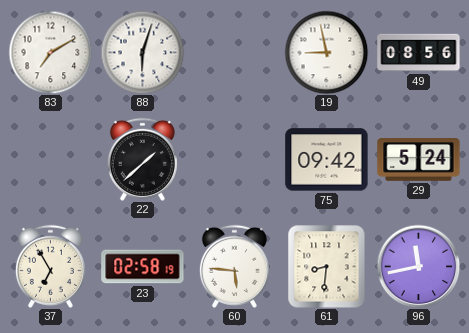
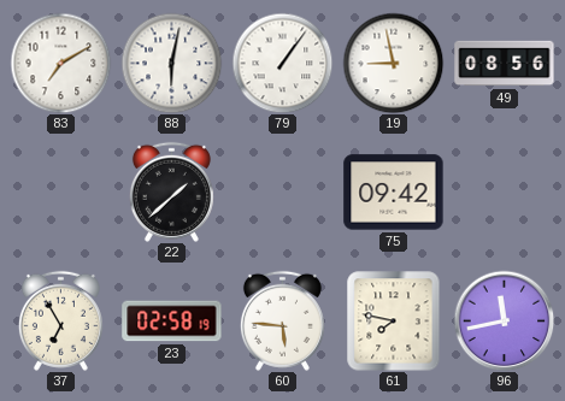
88: 6:03 -> 6:02
79: none -> 1:06
29: 5:24 -> none
61: 8:31 -> 7:47
